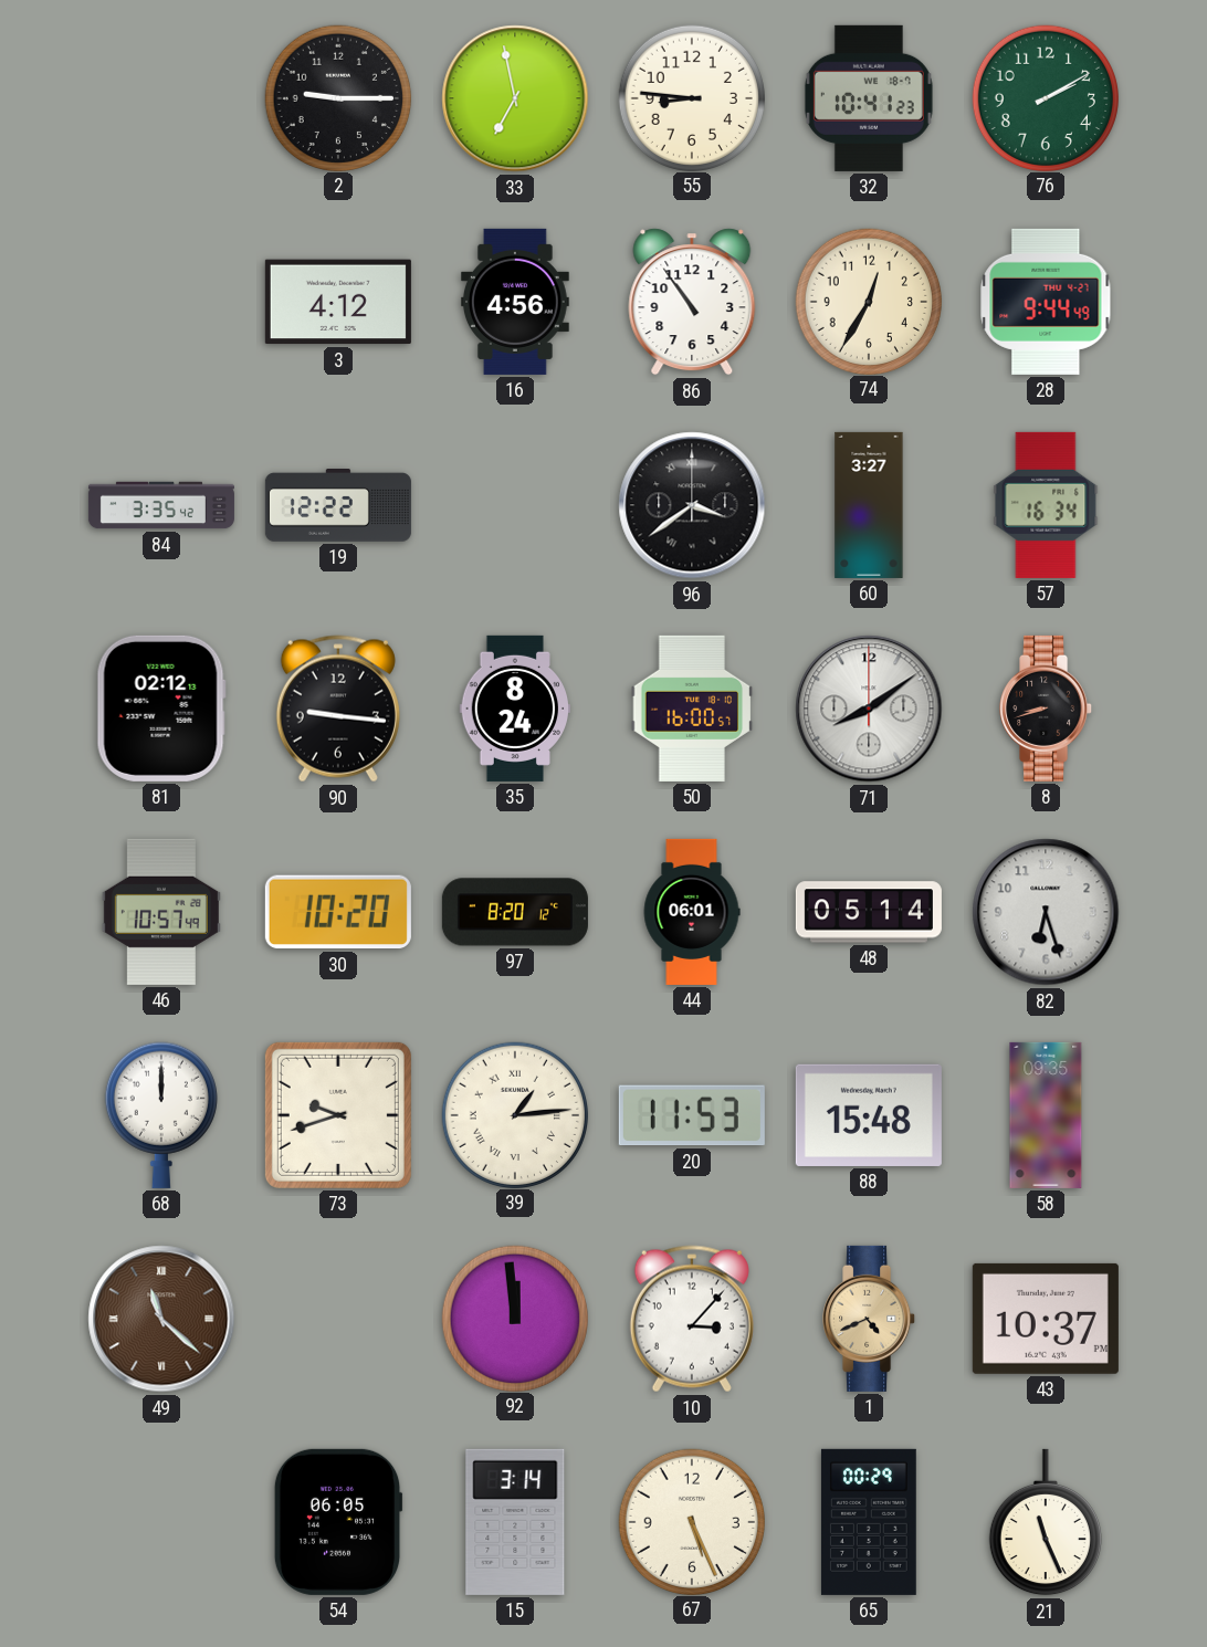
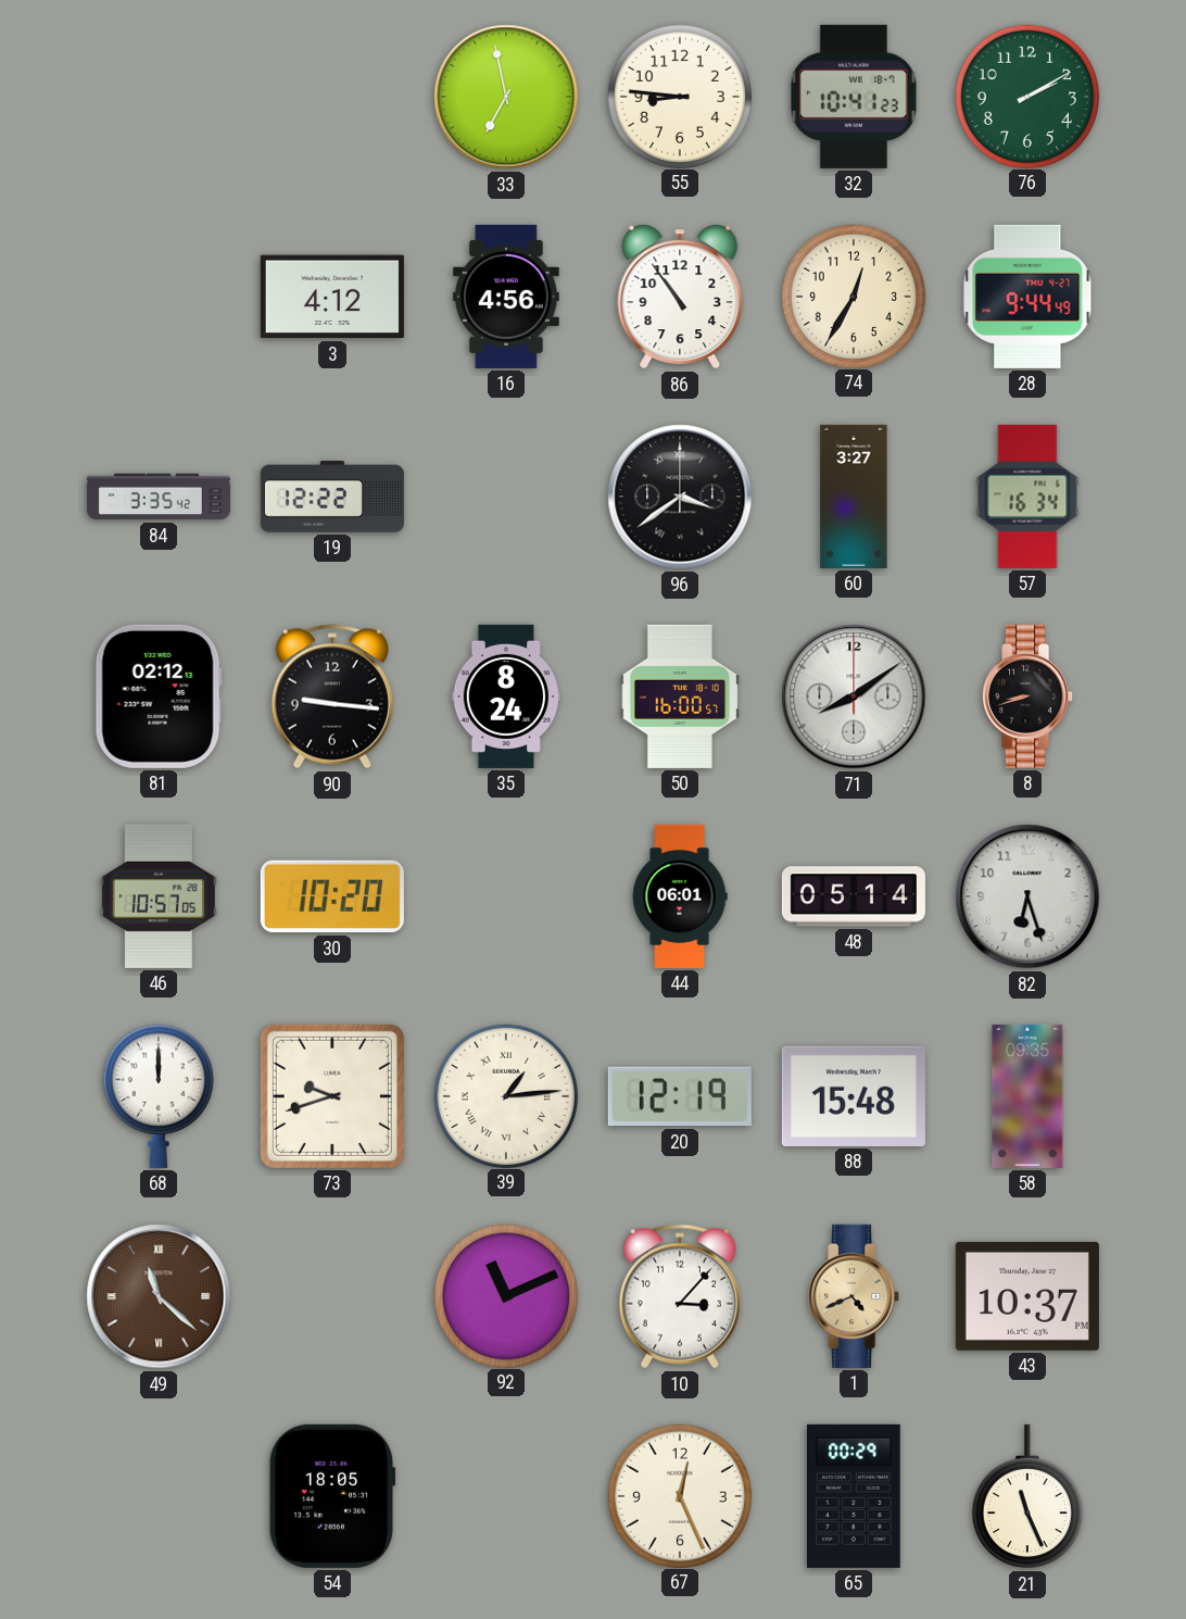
2: 9:15 -> none
46: 10:57:49 -> 10:57:05
97: 8:20 -> none
20: 11:53 -> 12:19
92: 11:59 -> 11:11
54: 06:05 -> 18:05
15: 3:14 -> none
67: 5:26 -> 12:26
